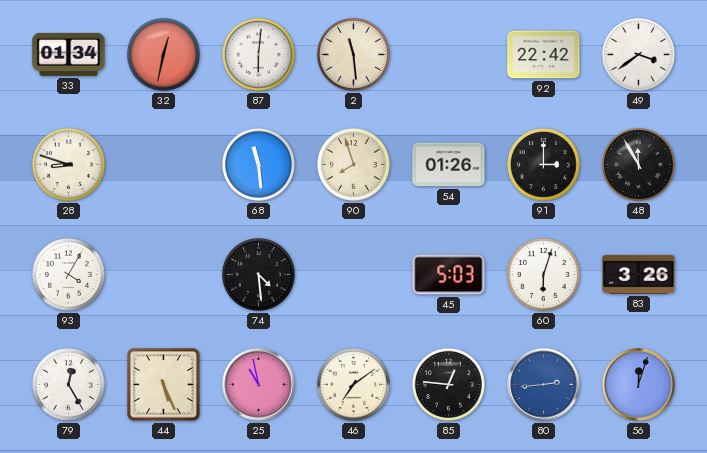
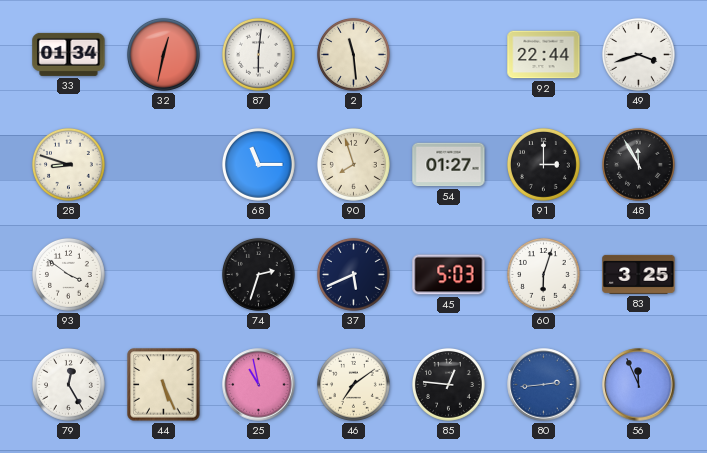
92: 22:42 -> 22:44
49: 3:39 -> 3:42
68: 11:29 -> 11:15
54: 01:26 -> 01:27
93: 4:05 -> 3:51
74: 4:29 -> 2:33
37: none -> 5:41
83: 3:26 -> 3:25
56: 12:03 -> 11:56
